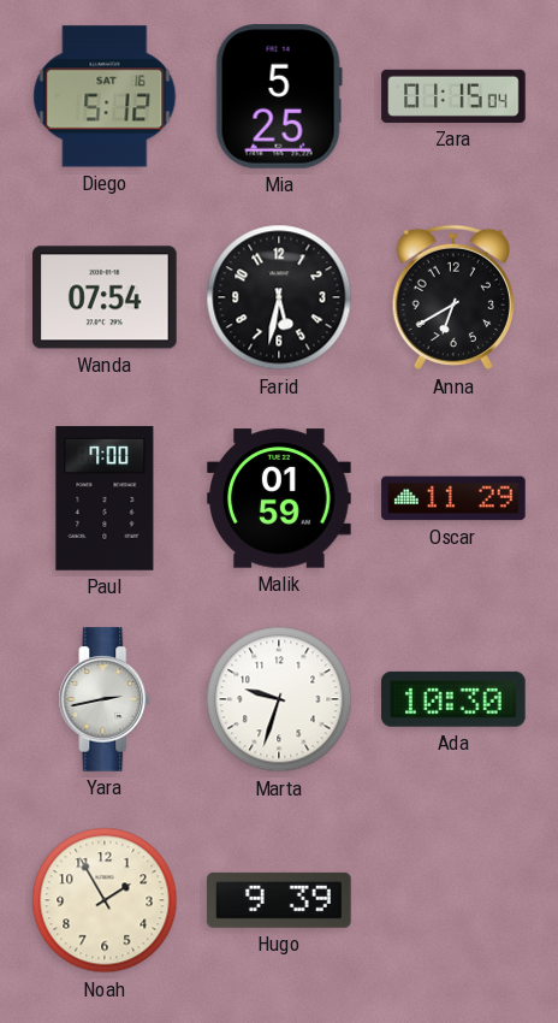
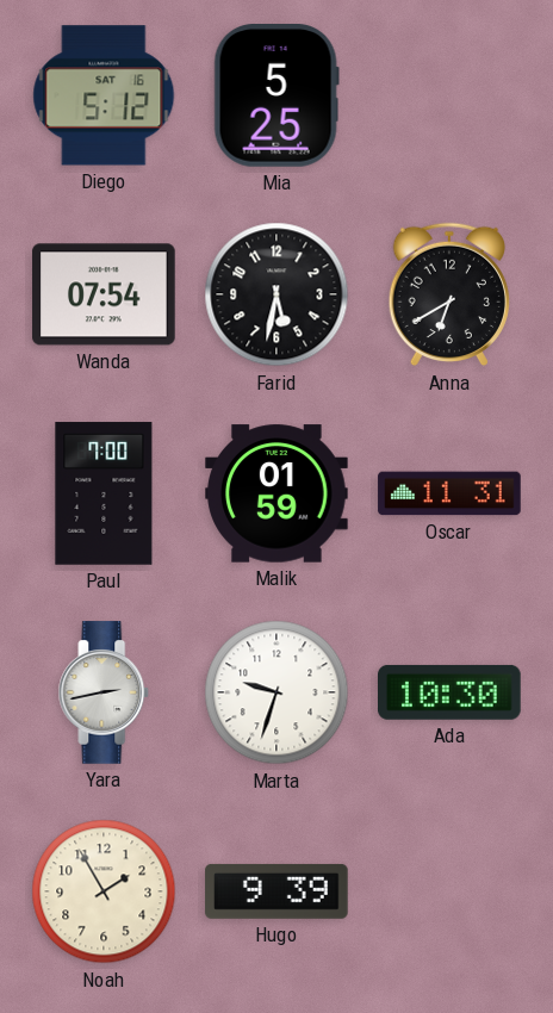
Zara: 01:15 -> none
Oscar: 11:29 -> 11:31
